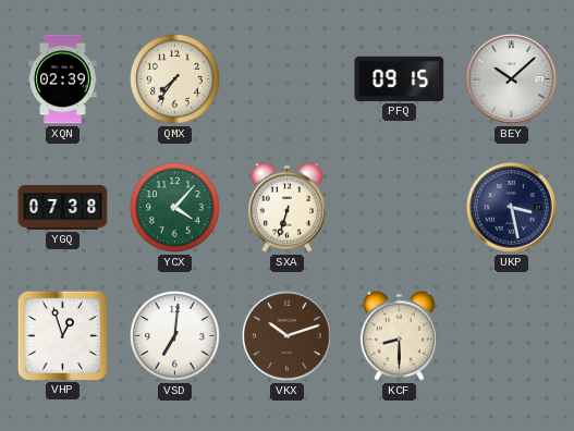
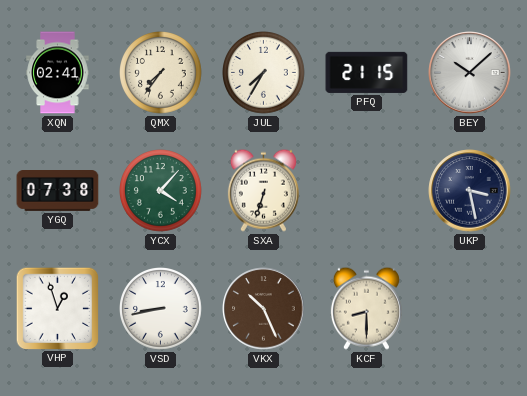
XQN: 02:39 -> 02:41
JUL: none -> 7:35
PFQ: 09:15 -> 21:15
VSD: 7:01 -> 8:43
VKX: 10:12 -> 10:26
